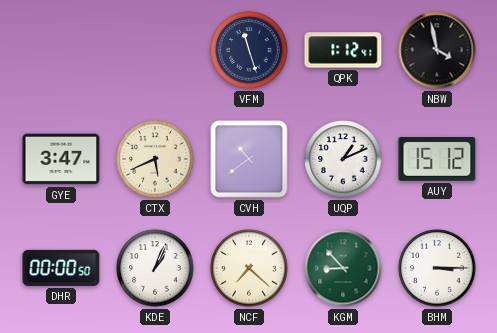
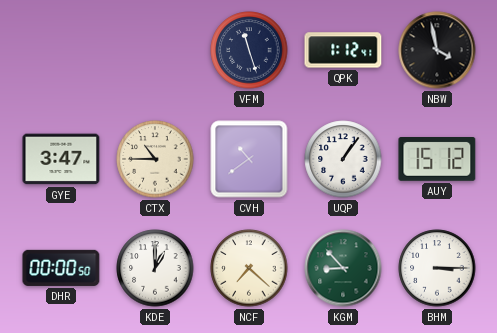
CTX: 5:41 -> 10:45
UQP: 1:11 -> 1:06
KDE: 1:04 -> 1:00
